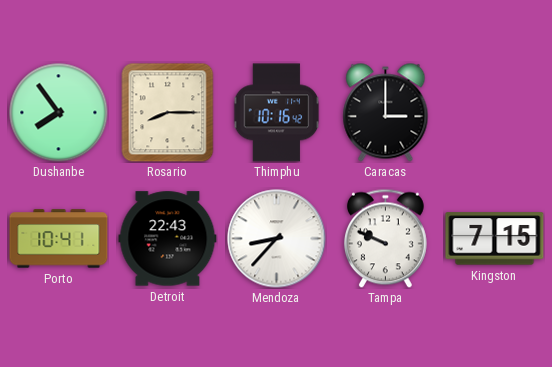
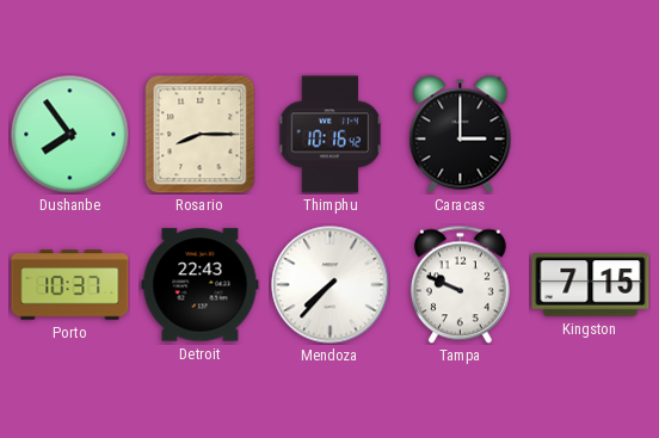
Porto: 10:41 -> 10:37
Mendoza: 8:37 -> 7:37
